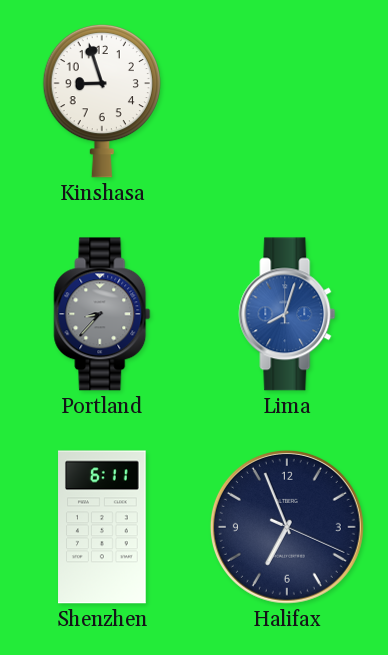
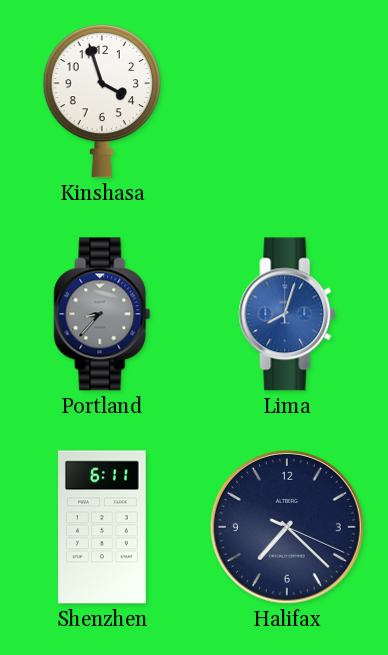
Kinshasa: 8:57 -> 3:57
Halifax: 6:56 -> 7:22
